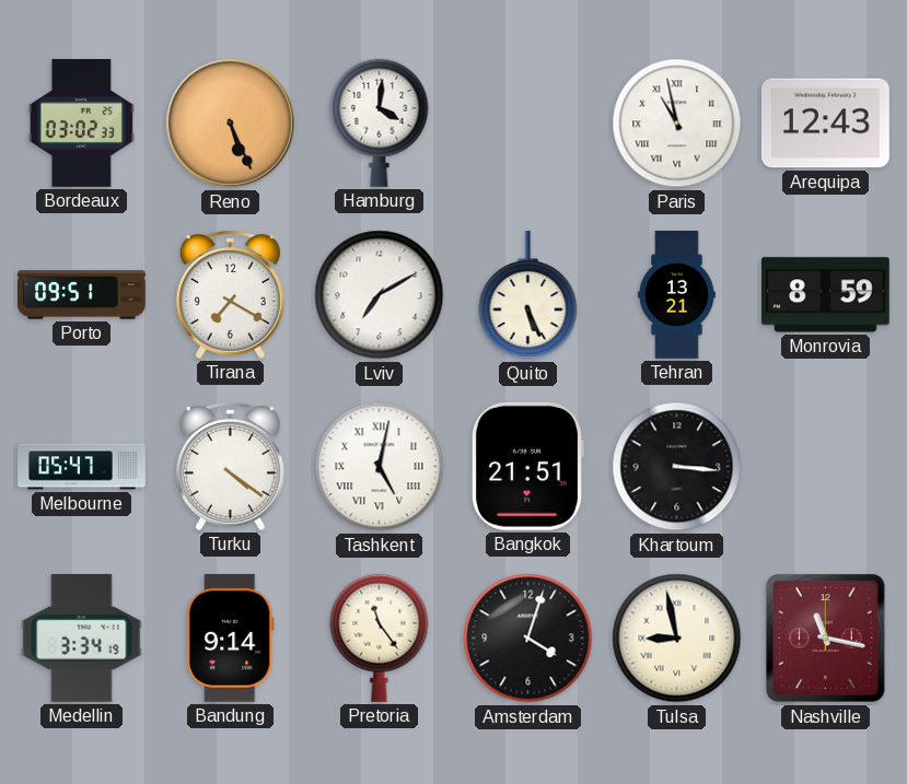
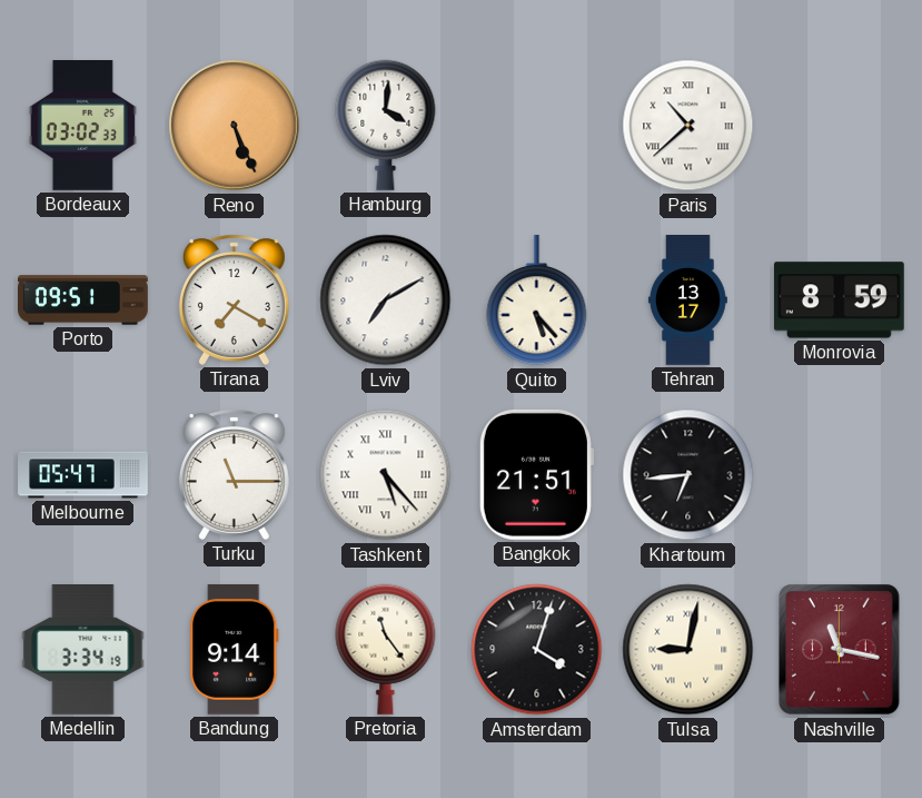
Paris: 10:58 -> 10:38
Arequipa: 12:43 -> none
Quito: 5:26 -> 5:23
Tehran: 13:21 -> 13:17
Turku: 4:21 -> 11:15
Tashkent: 5:02 -> 5:23
Khartoum: 3:16 -> 6:44
Tulsa: 8:58 -> 9:02
